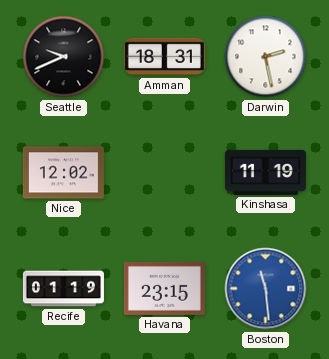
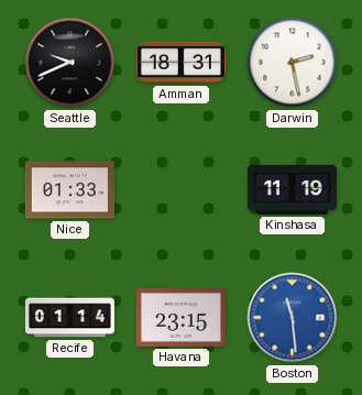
Nice: 12:02 -> 01:33
Recife: 01:19 -> 01:14
